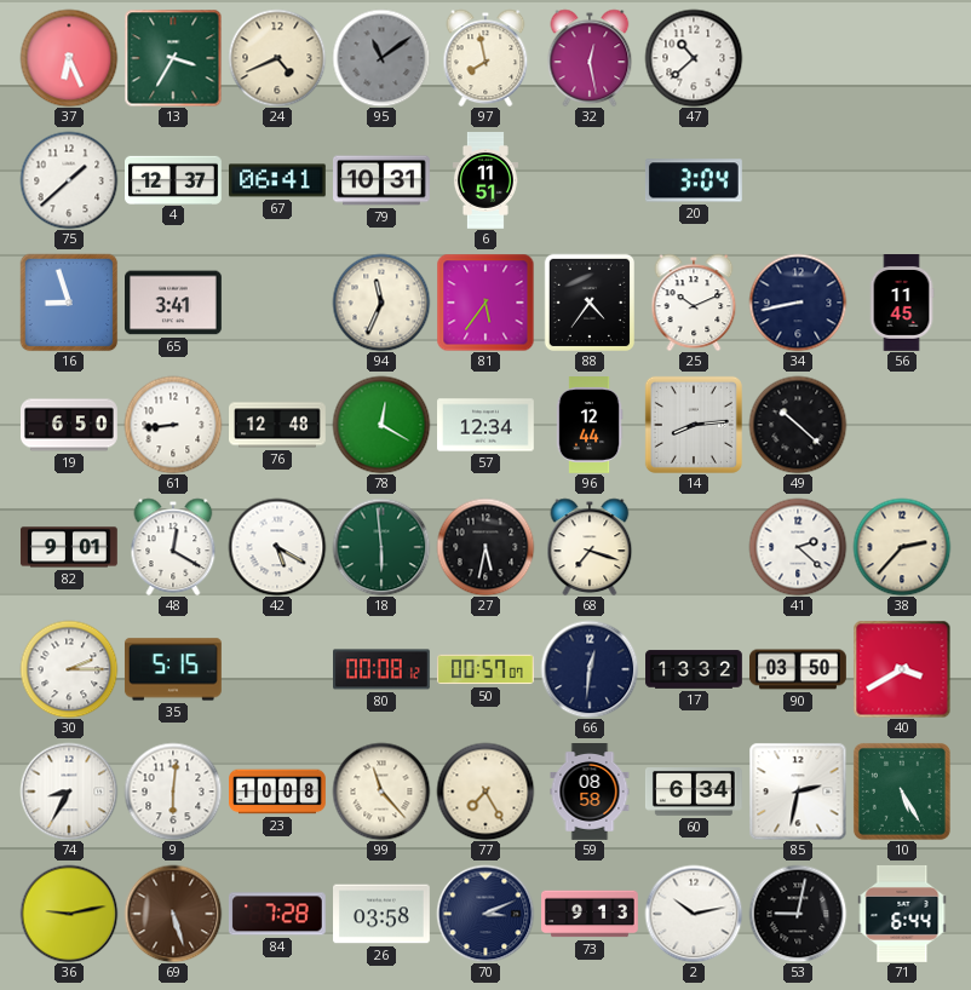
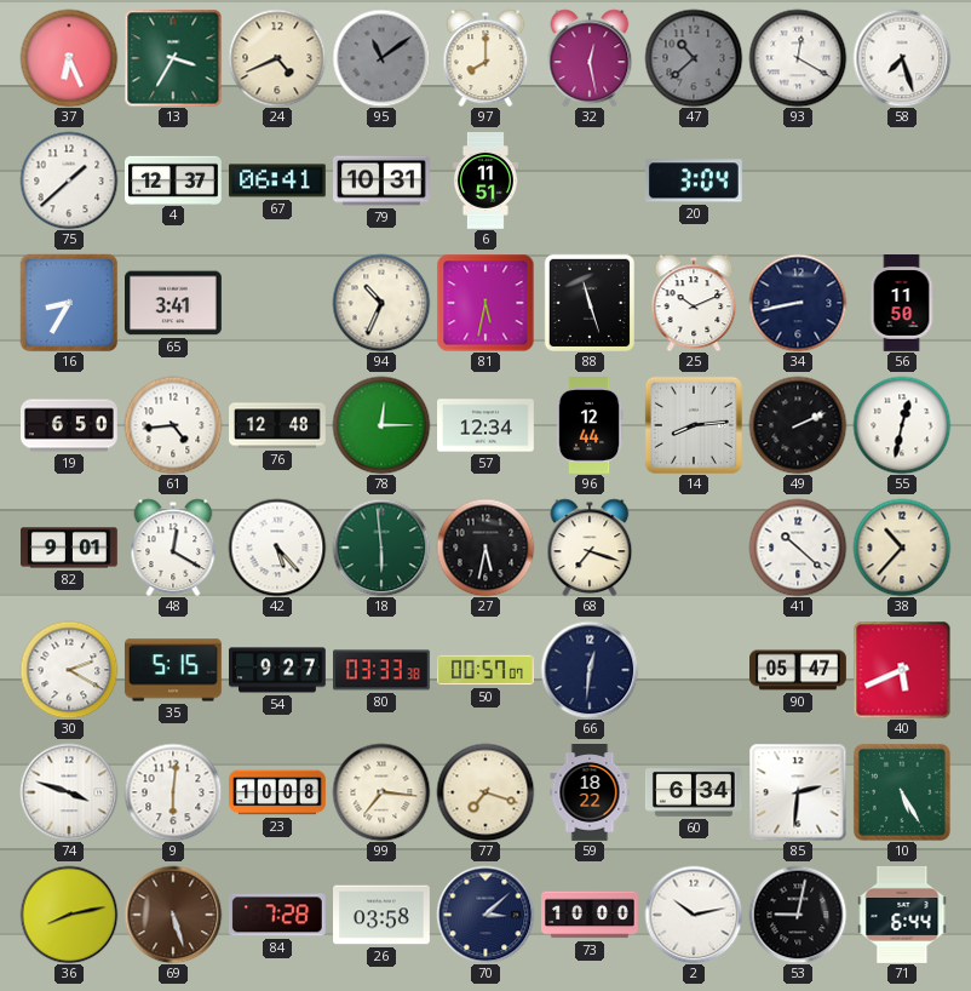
97: 7:58 -> 8:00
47 dial: white -> grey
93: none -> 12:20
58: none -> 7:27
16: 8:57 -> 8:35
94: 11:34 -> 10:34
81: 5:36 -> 5:32
88: 4:36 -> 11:27
56: 11:45 -> 11:50
61: 8:44 -> 4:44
78: 12:20 -> 12:15
49: 10:22 -> 2:11
55: none -> 12:32
42: 5:20 -> 5:23
41: 2:22 -> 10:22
38: 2:37 -> 10:37
30: 2:15 -> 2:20
54: none -> 9:27
80: 00:08 -> 03:33
17: 13:32 -> none
90: 03:50 -> 05:47
40: 3:40 -> 5:41
74: 8:35 -> 3:48
99: 11:23 -> 7:16
77: 7:25 -> 7:18
59: 08:58 -> 18:22
85: 2:32 -> 2:31
36: 9:13 -> 8:13
70: 3:11 -> 3:08
73: 9:13 -> 10:00
